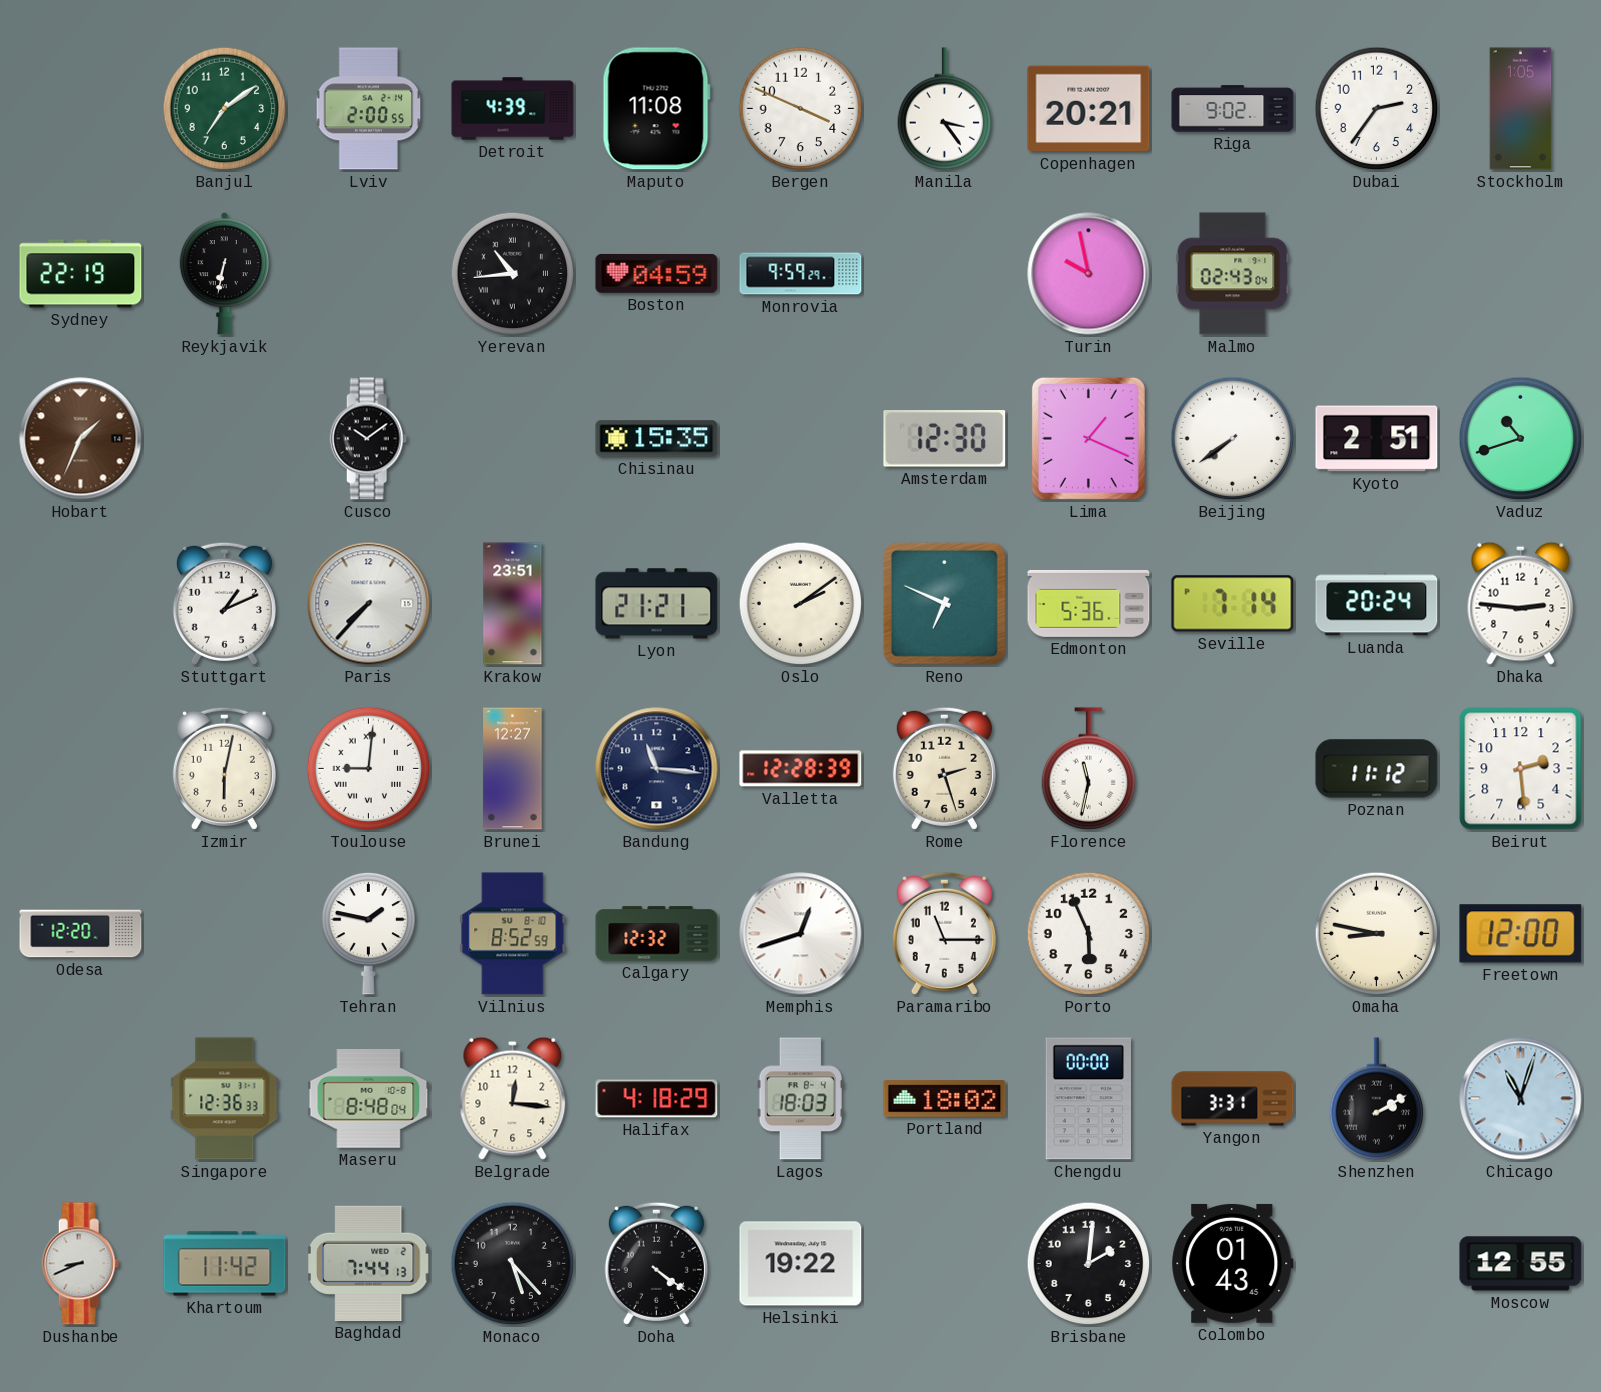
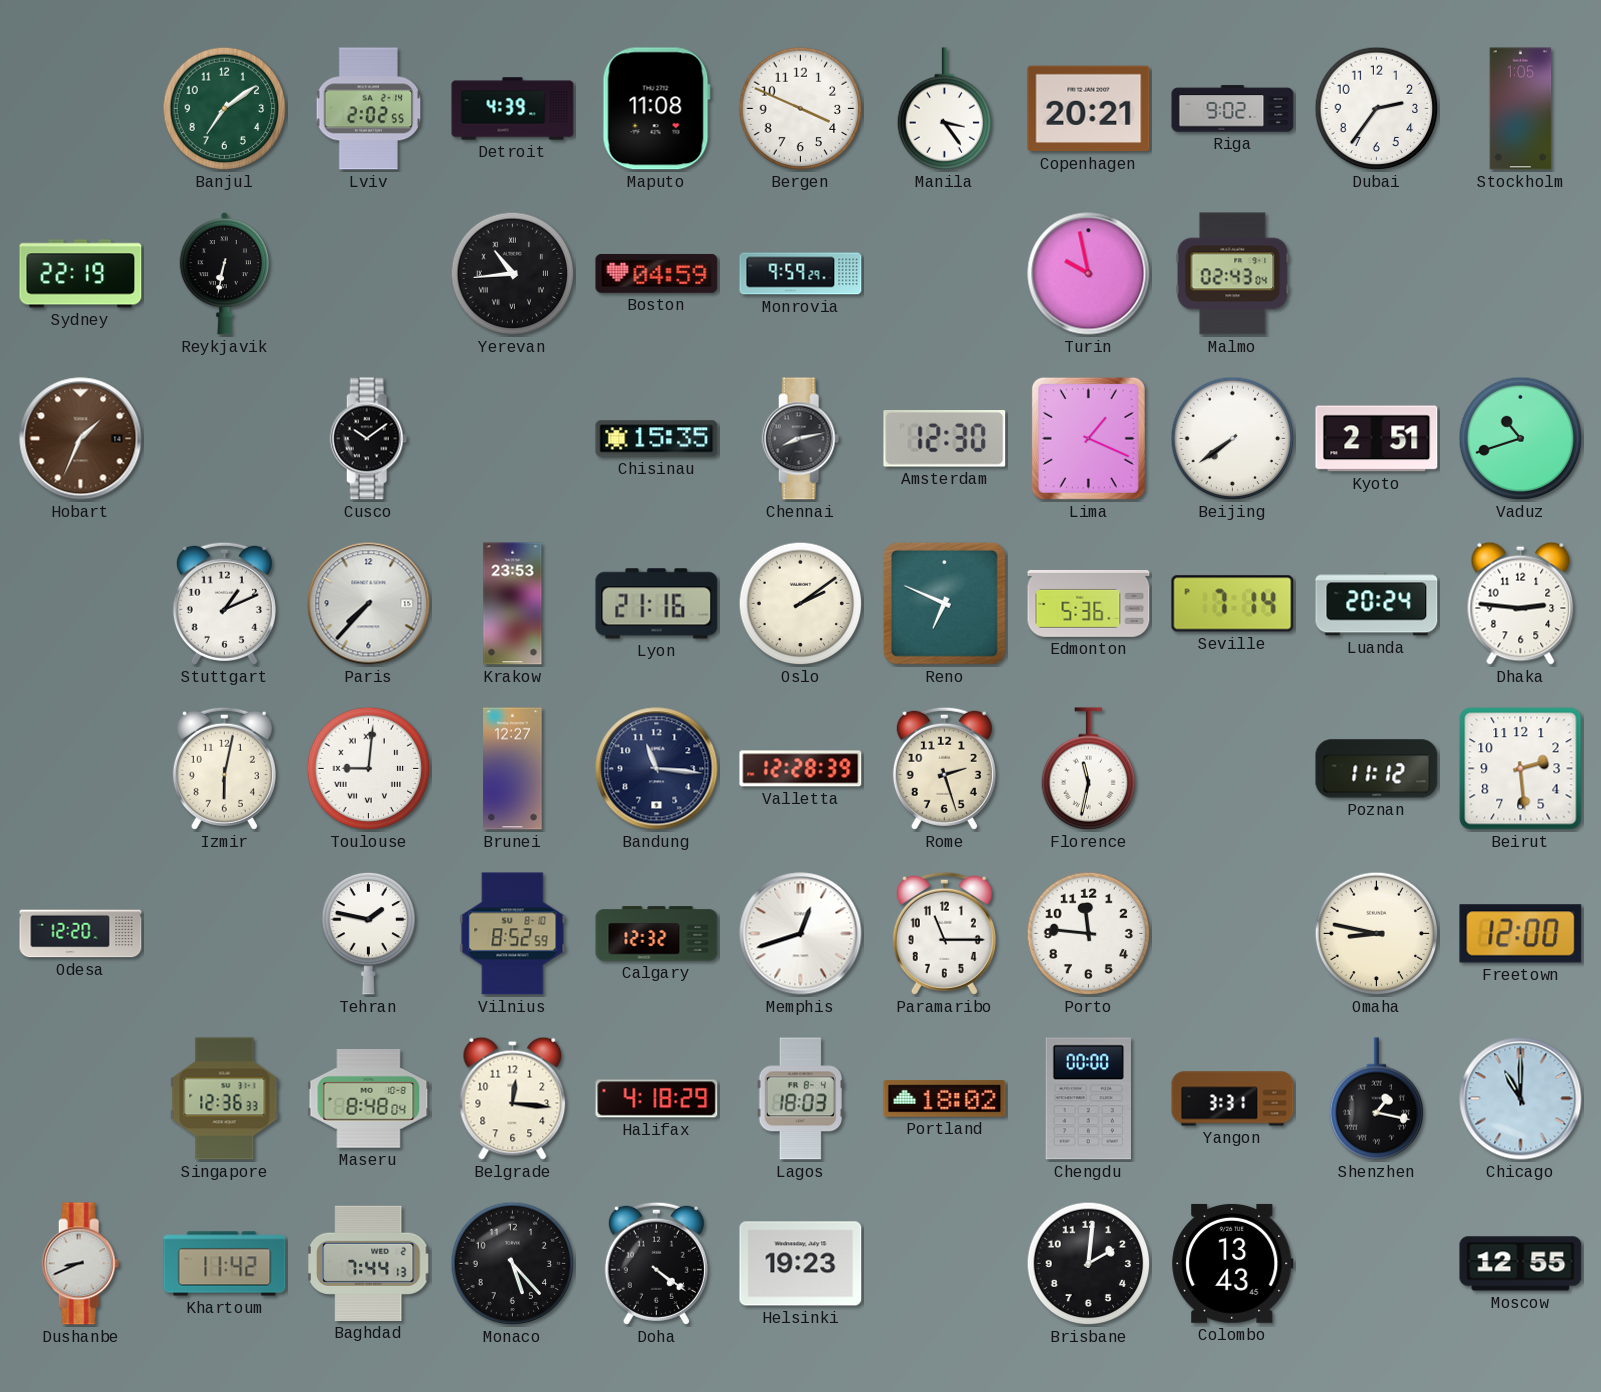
Lviv: 2:00 -> 2:02
Chennai: none -> 8:13
Krakow: 23:51 -> 23:53
Lyon: 21:21 -> 21:16
Porto: 5:56 -> 11:46
Shenzhen: 2:10 -> 1:17
Chicago: 11:03 -> 11:00
Helsinki: 19:22 -> 19:23
Colombo: 01:43 -> 13:43
